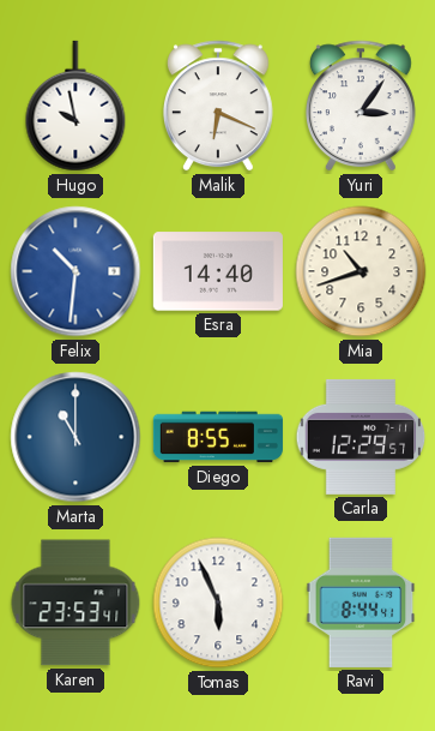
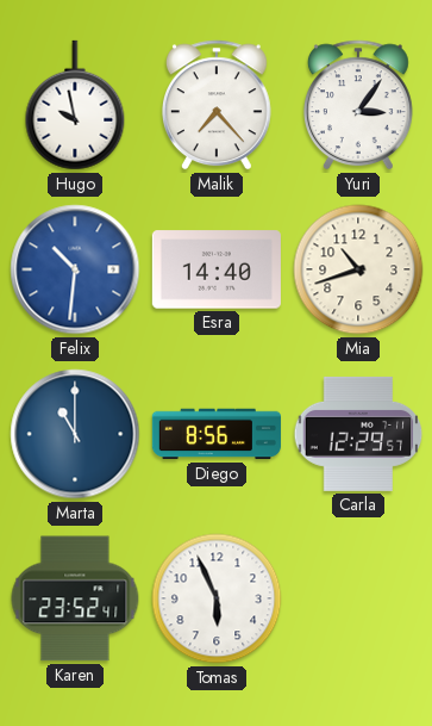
Malik: 6:19 -> 7:23
Diego: 8:55 -> 8:56
Karen: 23:53 -> 23:52
Ravi: 8:44 -> none
